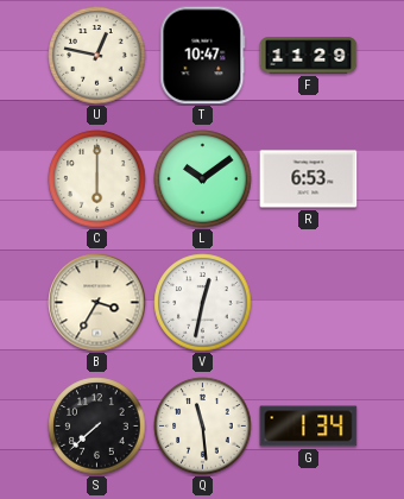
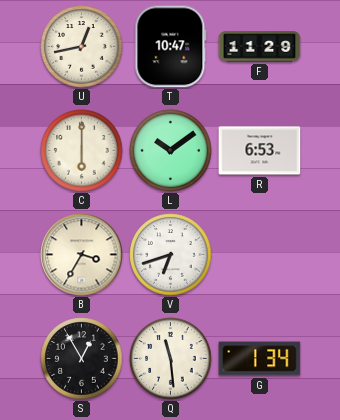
U: 12:47 -> 12:43
V: 12:32 -> 6:42
S: 7:38 -> 12:55
